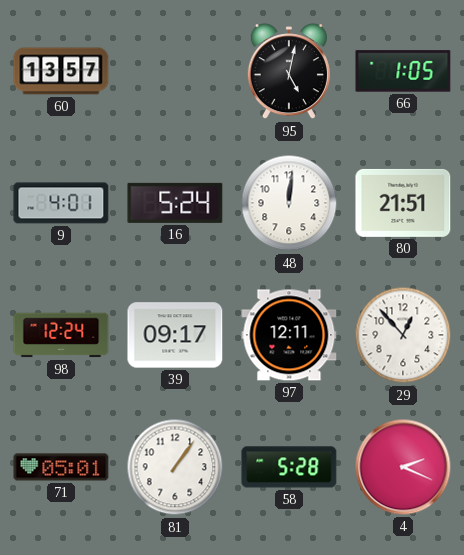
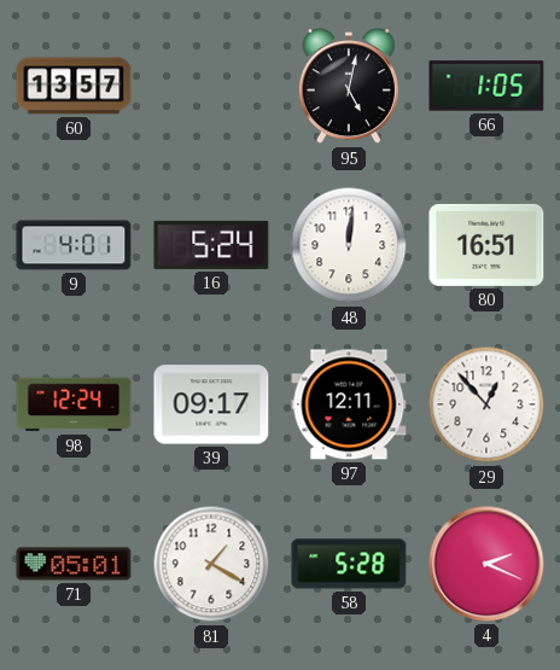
80: 21:51 -> 16:51
81: 1:06 -> 1:20
